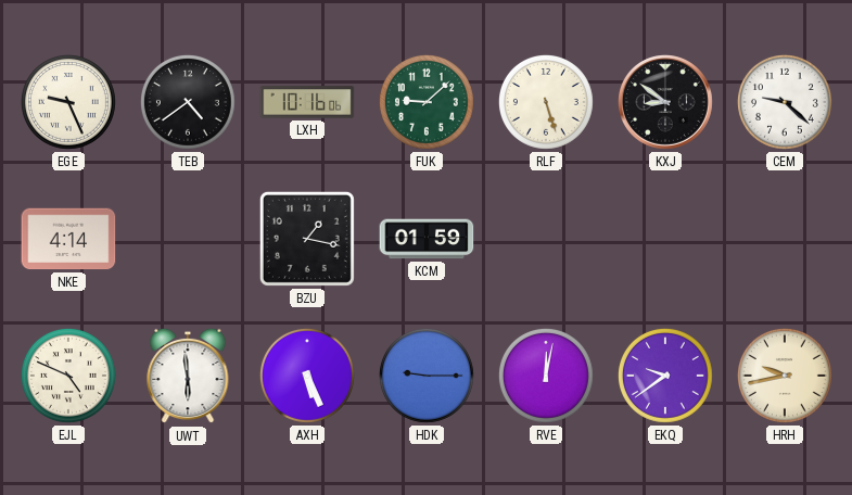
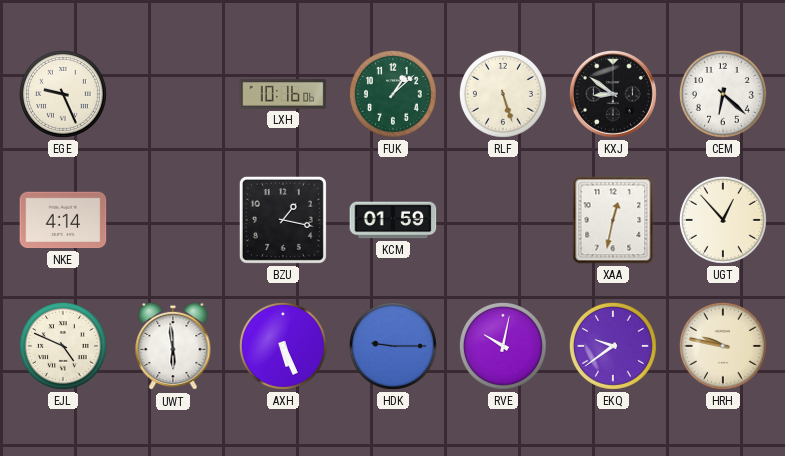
TEB: 4:39 -> none
FUK: 9:08 -> 1:08
CEM: 9:22 -> 6:22
XAA: none -> 12:32
UGT: none -> 12:53
RVE: 12:02 -> 10:02
HRH: 9:43 -> 9:47
